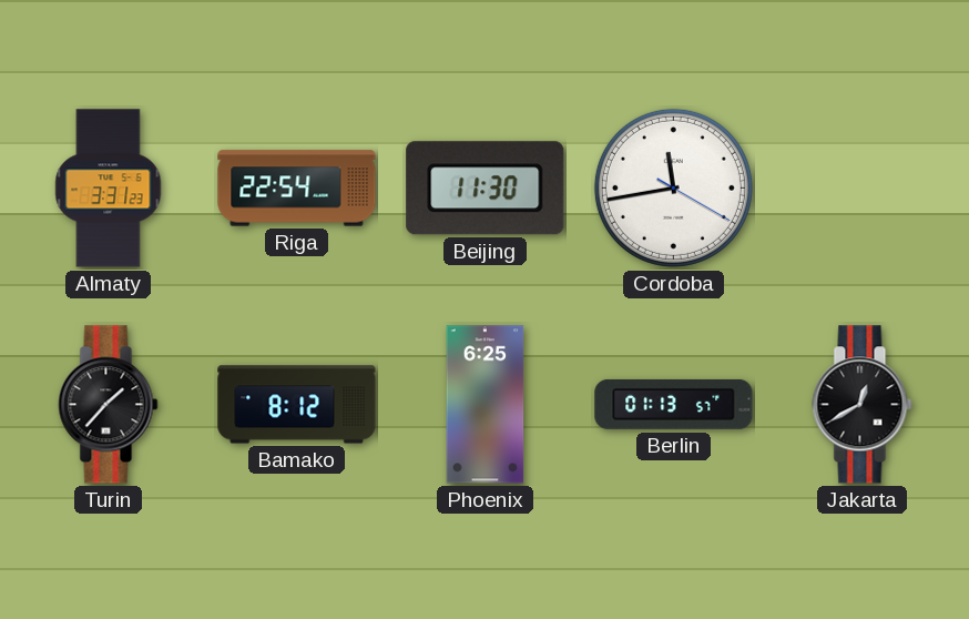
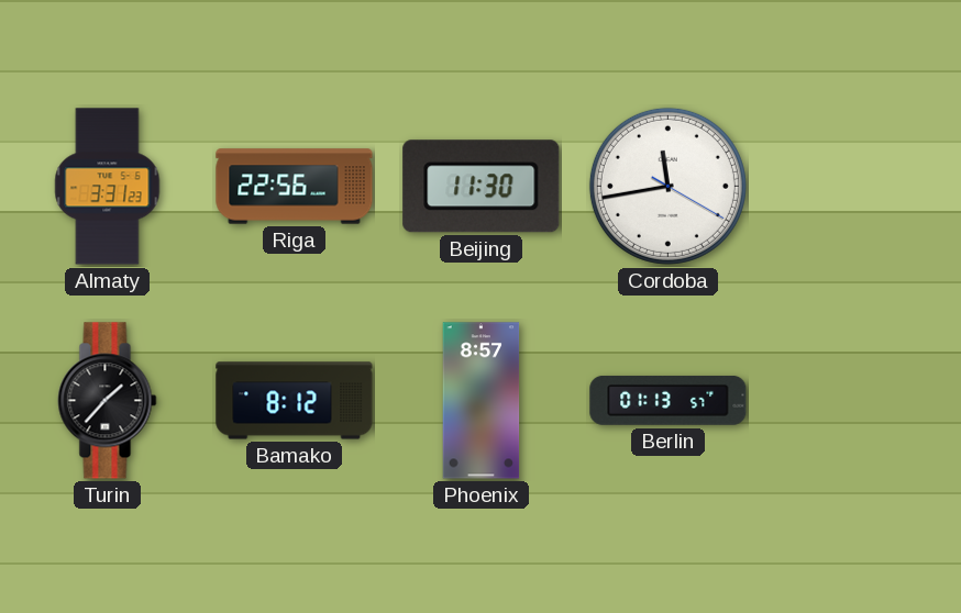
Riga: 22:54 -> 22:56
Phoenix: 6:25 -> 8:57
Jakarta: 12:40 -> none
